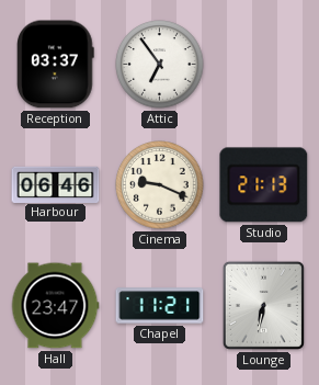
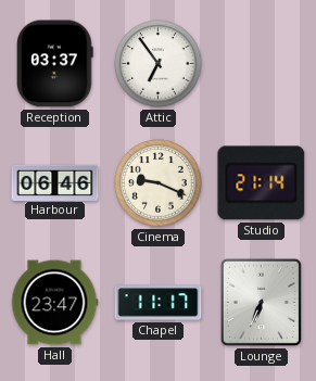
Studio: 21:13 -> 21:14
Chapel: 11:21 -> 11:17
Lounge: 6:32 -> 6:34
